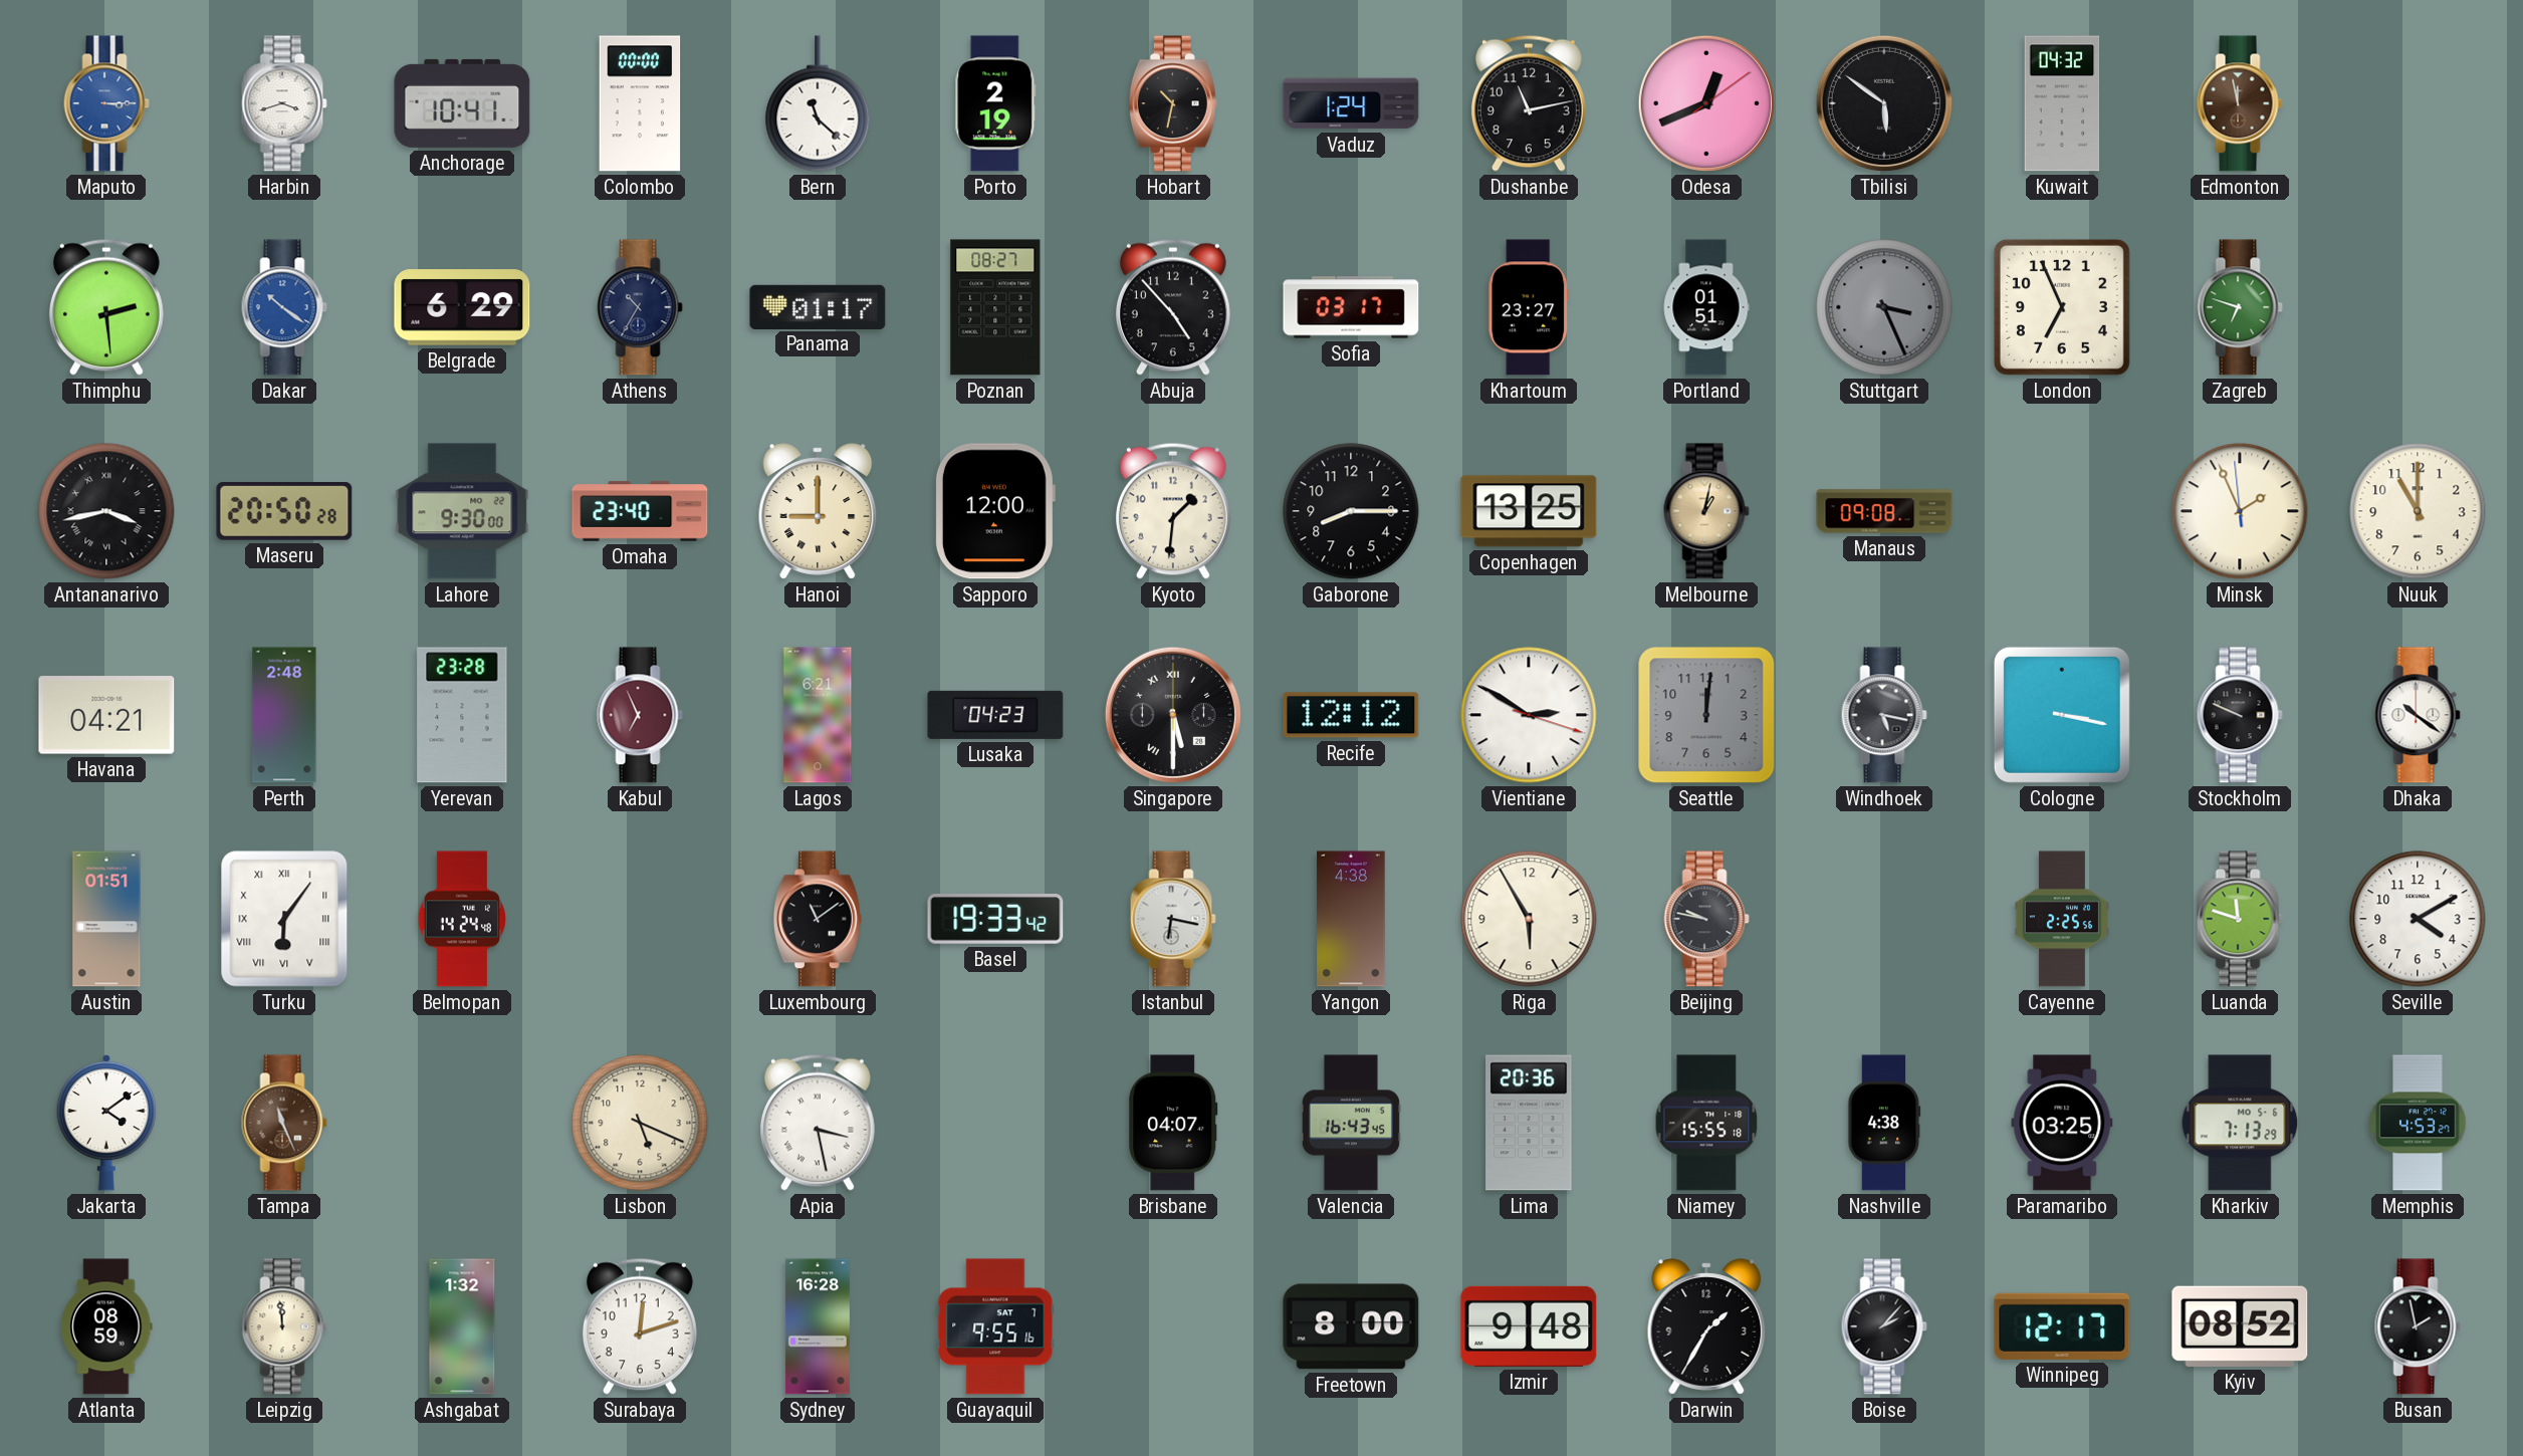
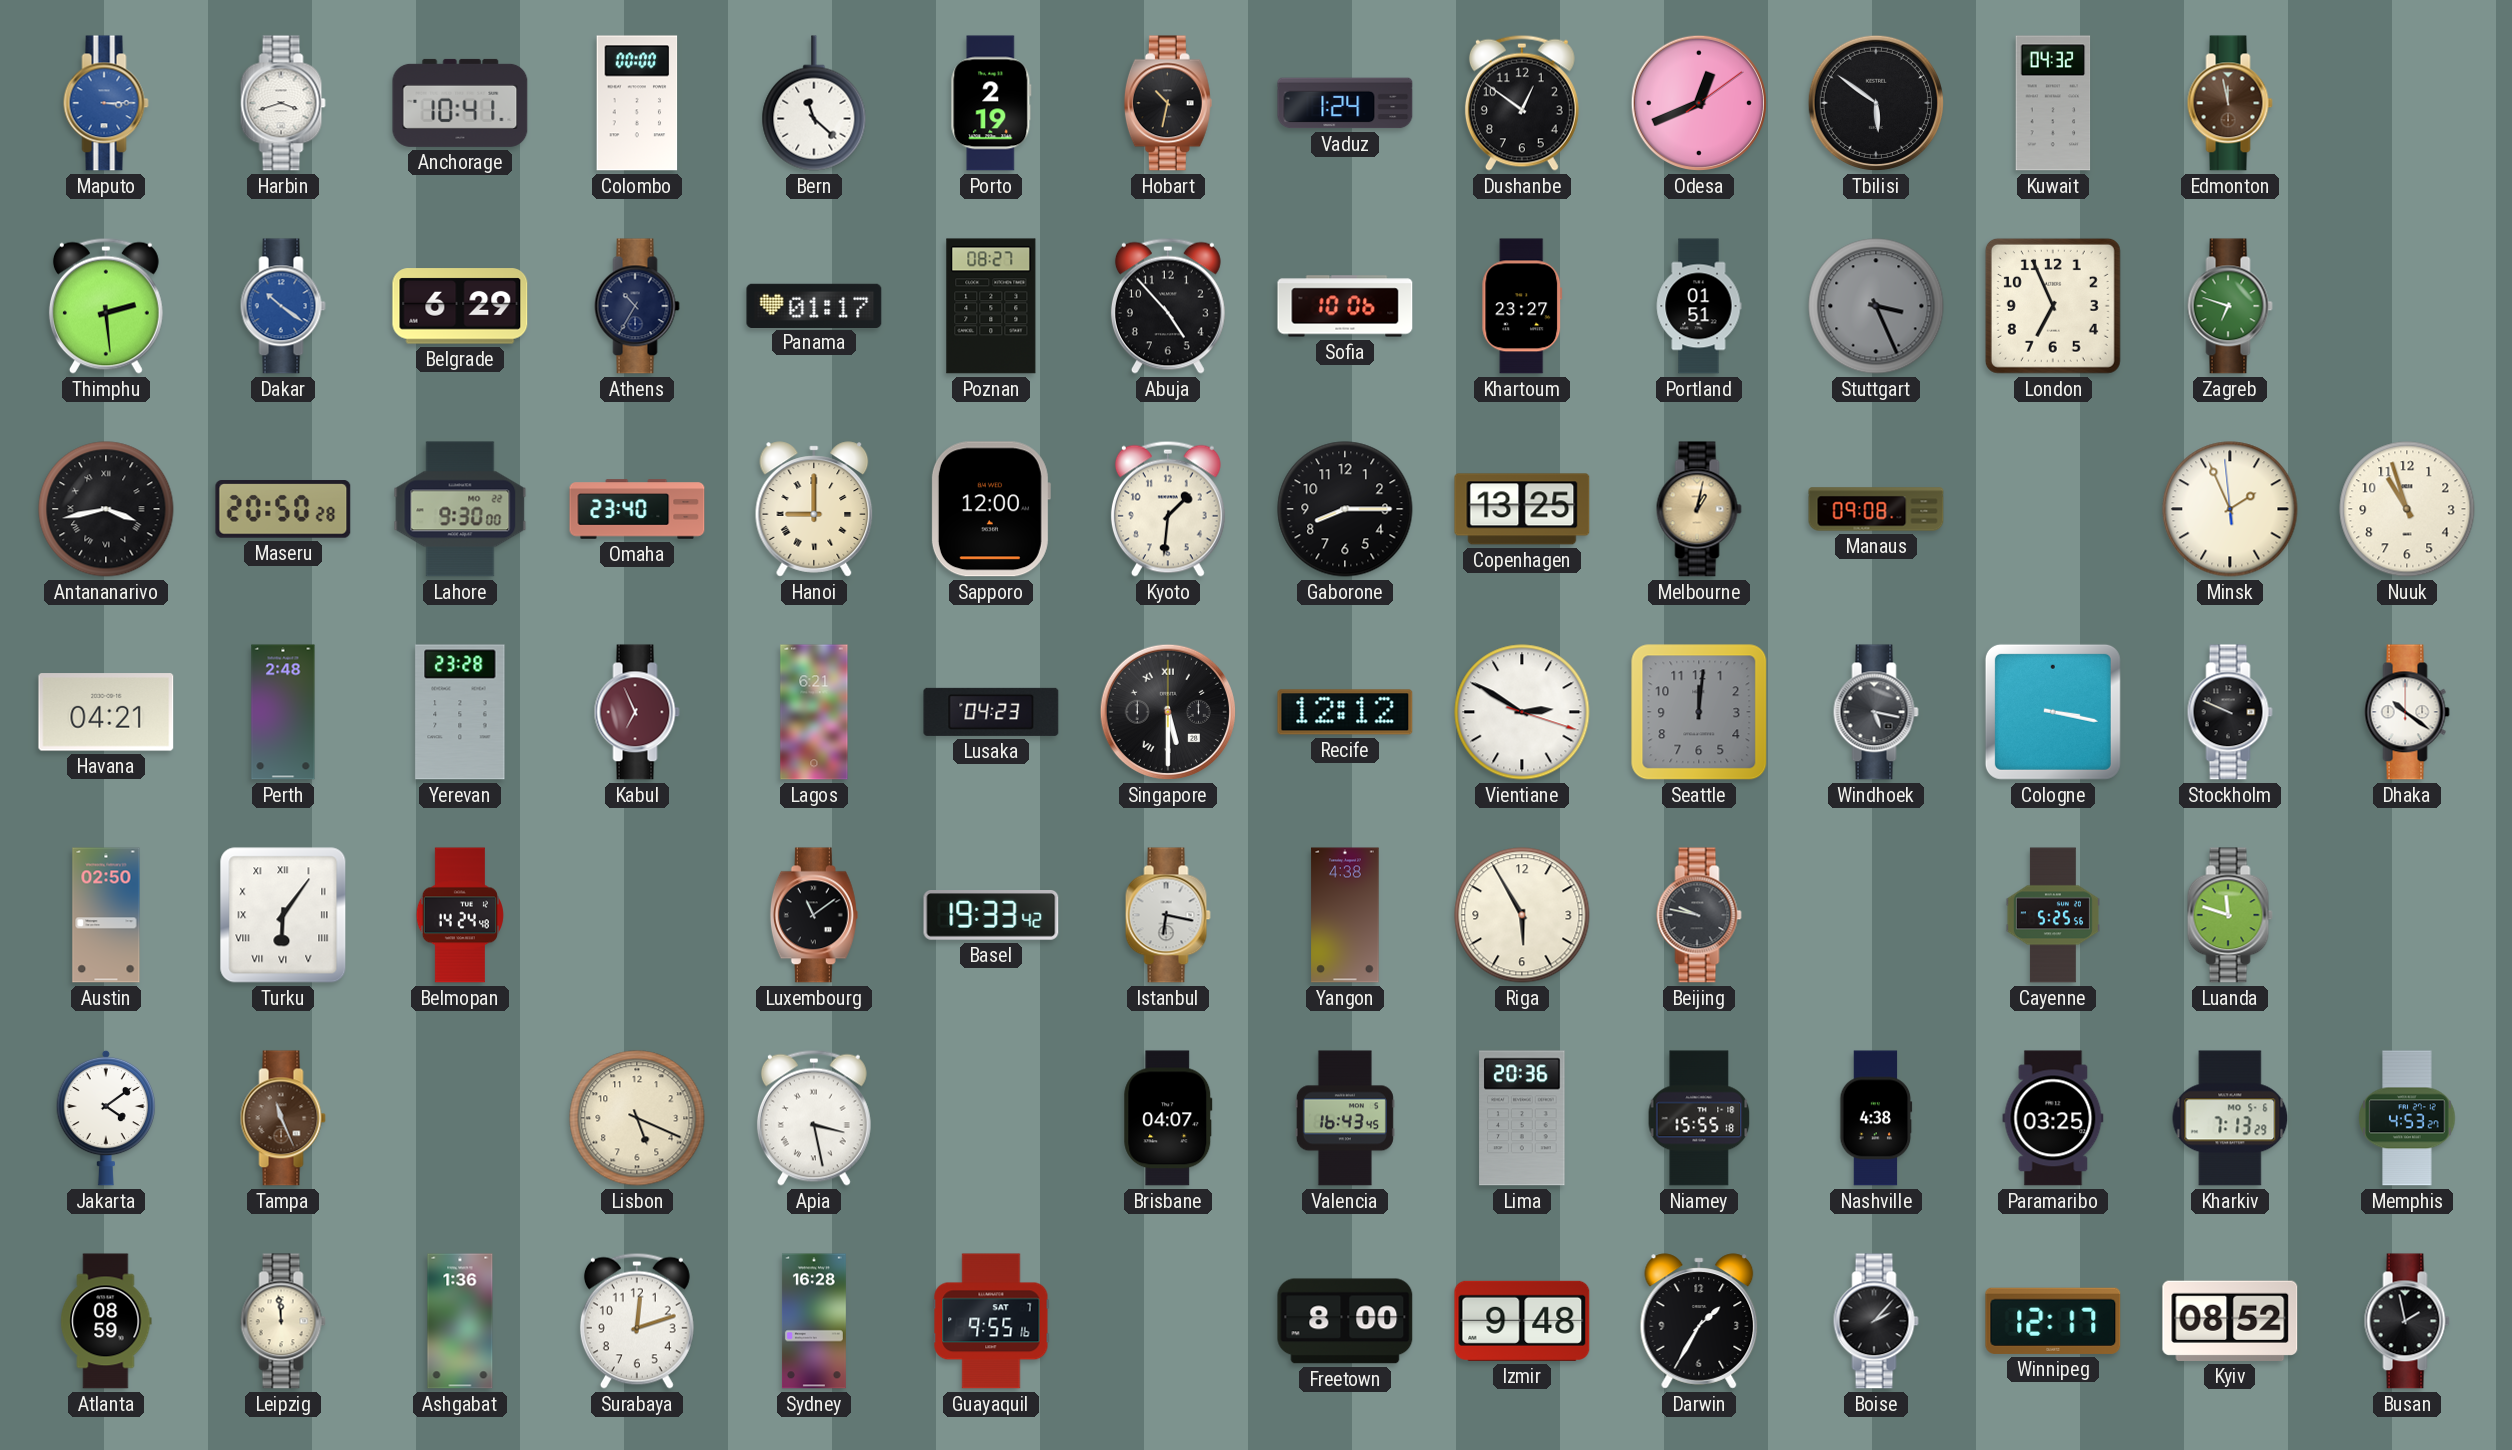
Dushanbe: 11:13 -> 12:51
Sofia: 03:17 -> 10:06
Nuuk: 11:00 -> 10:57
Austin: 01:51 -> 02:50
Cayenne: 2:25 -> 5:25
Seville: 4:10 -> none
Ashgabat: 1:32 -> 1:36
